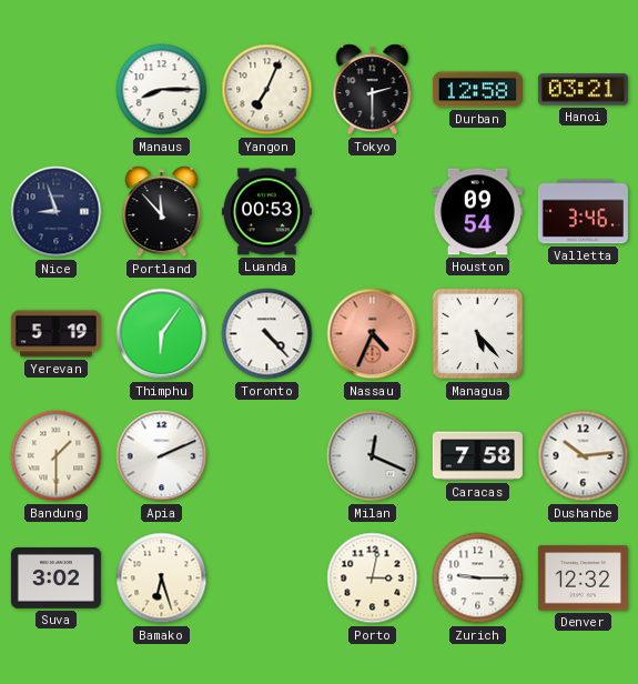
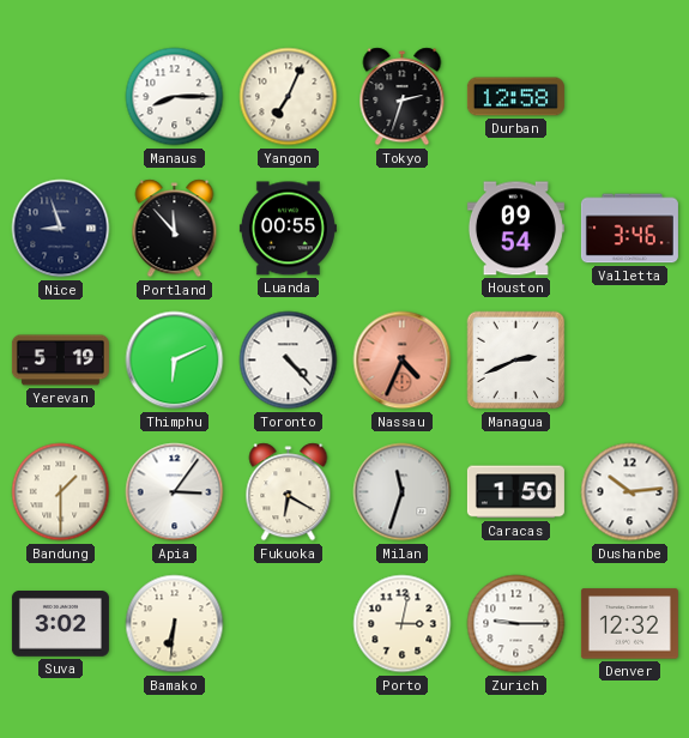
Tokyo: 2:30 -> 2:33
Hanoi: 03:21 -> none
Luanda: 00:53 -> 00:55
Thimphu: 6:06 -> 6:11
Managua: 5:23 -> 2:41
Apia: 2:11 -> 3:06
Fukuoka: none -> 6:20
Milan: 12:19 -> 11:33
Caracas: 7:58 -> 1:50
Bamako: 6:27 -> 6:31
